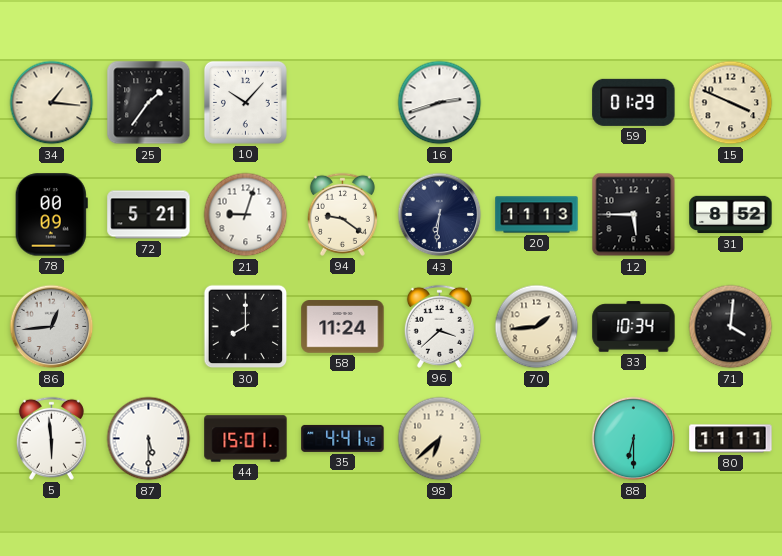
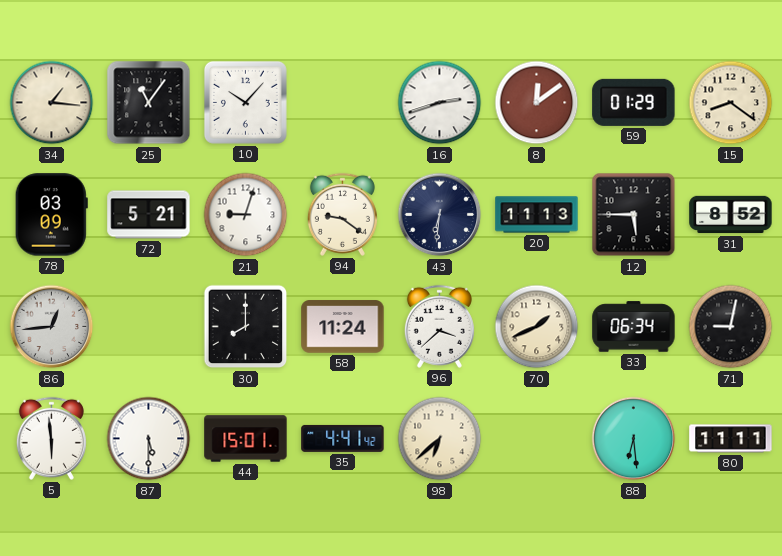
25: 1:36 -> 11:06
8: none -> 12:09
15: 3:49 -> 8:21
78: 00:09 -> 03:09
70: 1:44 -> 1:41
33: 10:34 -> 06:34
71: 4:01 -> 9:02
88: 6:30 -> 6:29
